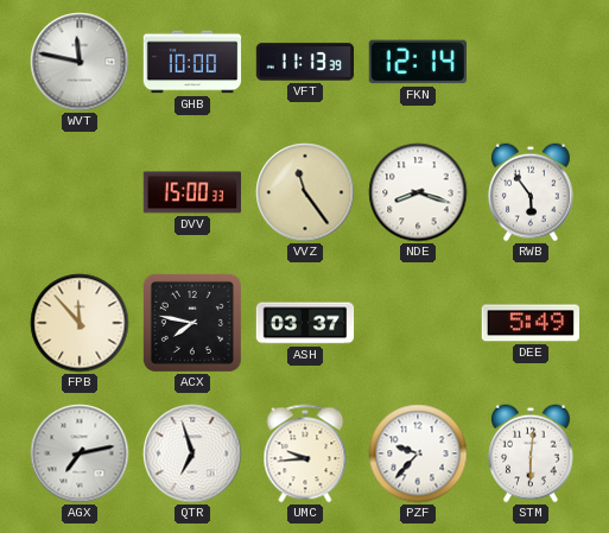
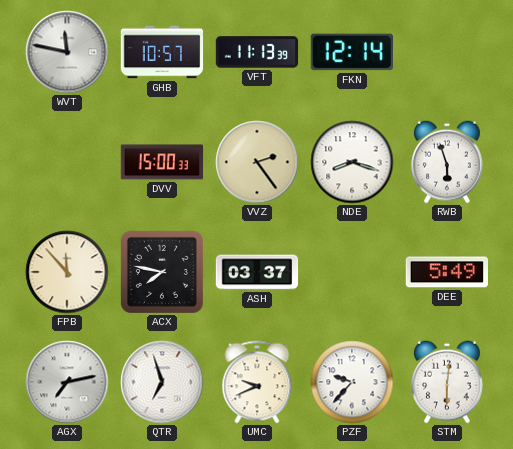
GHB: 10:00 -> 10:57
VVZ: 11:24 -> 2:24
RWB: 5:54 -> 5:57
UMC: 9:44 -> 9:41
